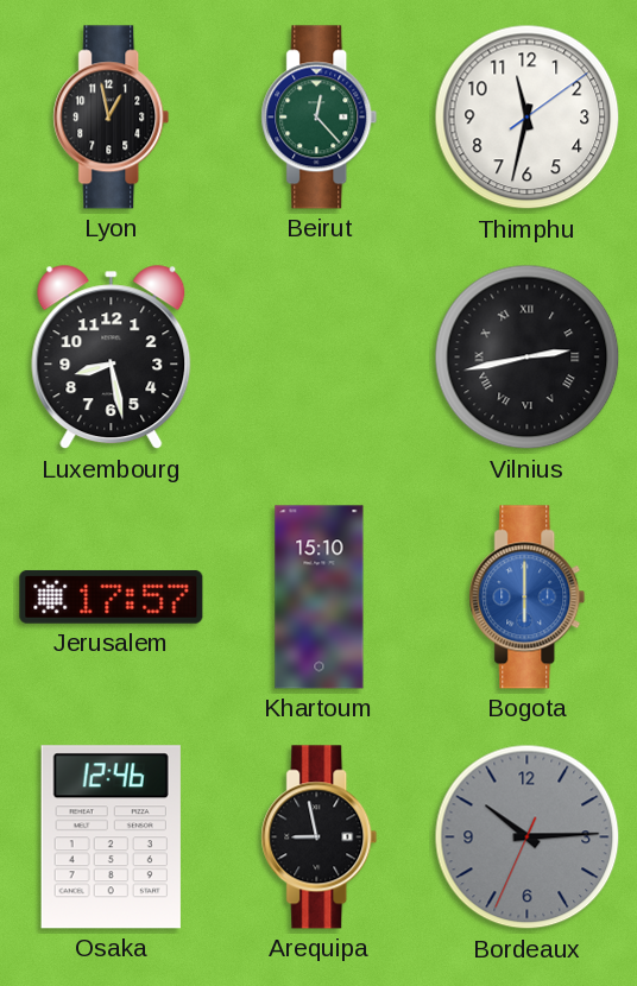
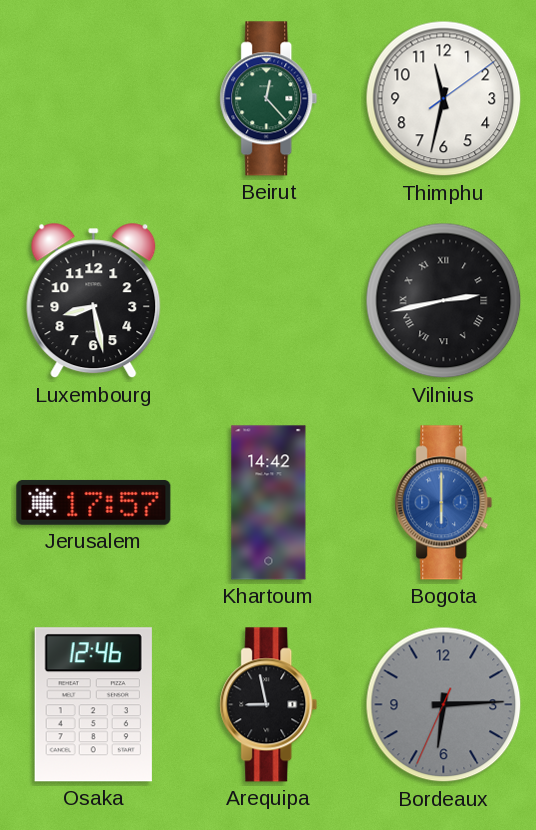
Lyon: 12:58 -> none
Khartoum: 15:10 -> 14:42
Bordeaux: 10:14 -> 6:14
